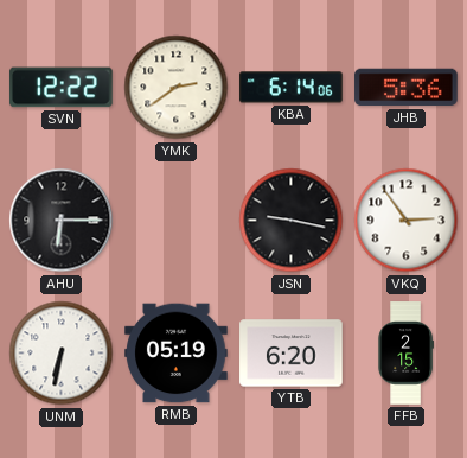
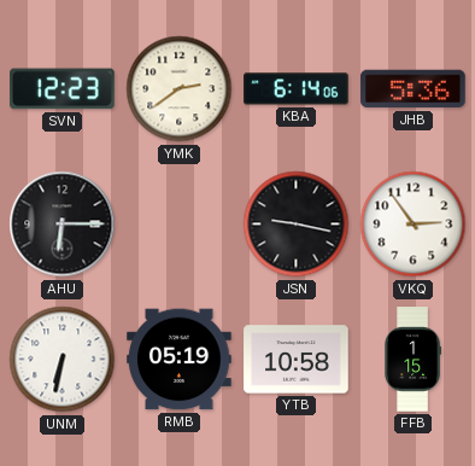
SVN: 12:22 -> 12:23
YTB: 6:20 -> 10:58
FFB: 2:15 -> 1:15
